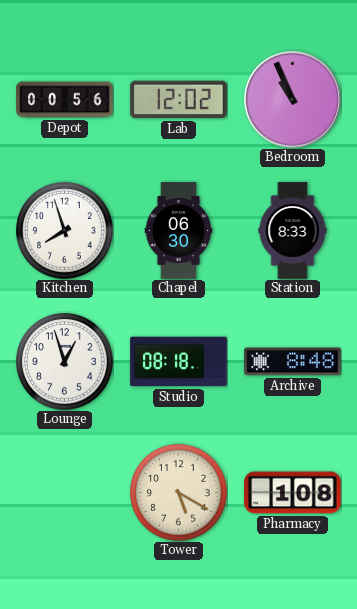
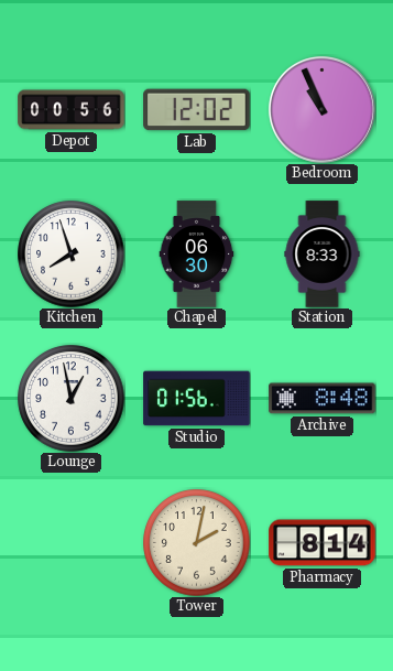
Lounge: 12:57 -> 12:58
Studio: 08:18 -> 01:56
Tower: 5:20 -> 2:02
Pharmacy: 1:08 -> 8:14
